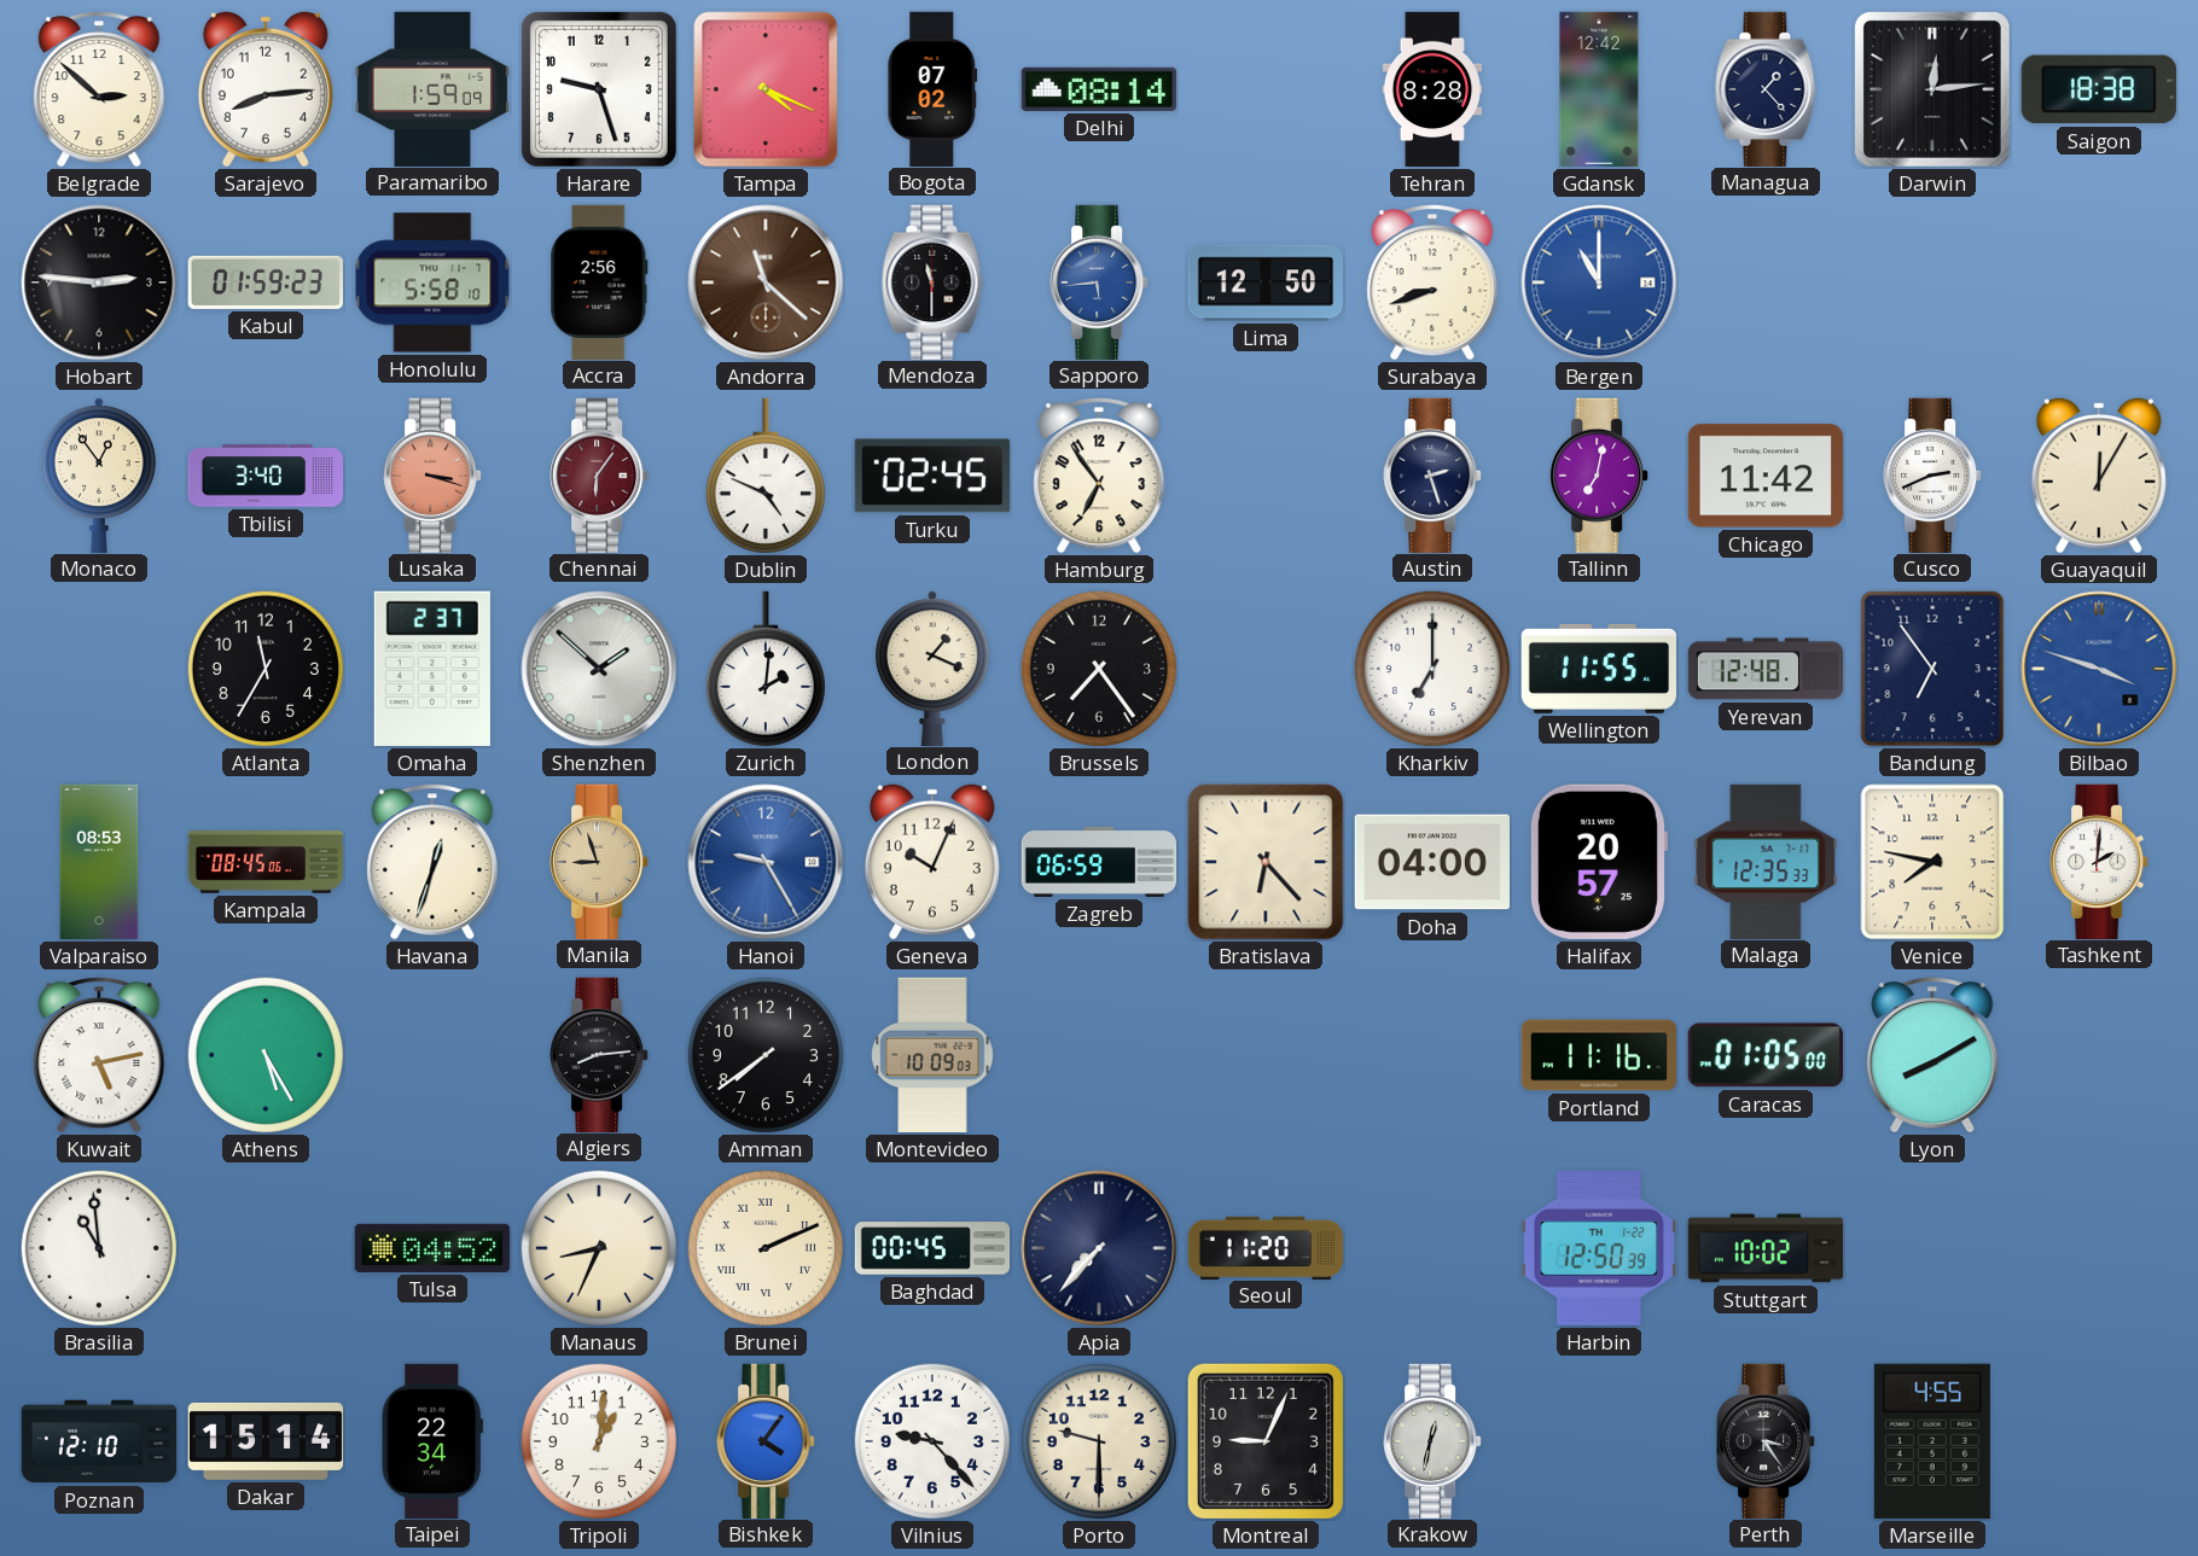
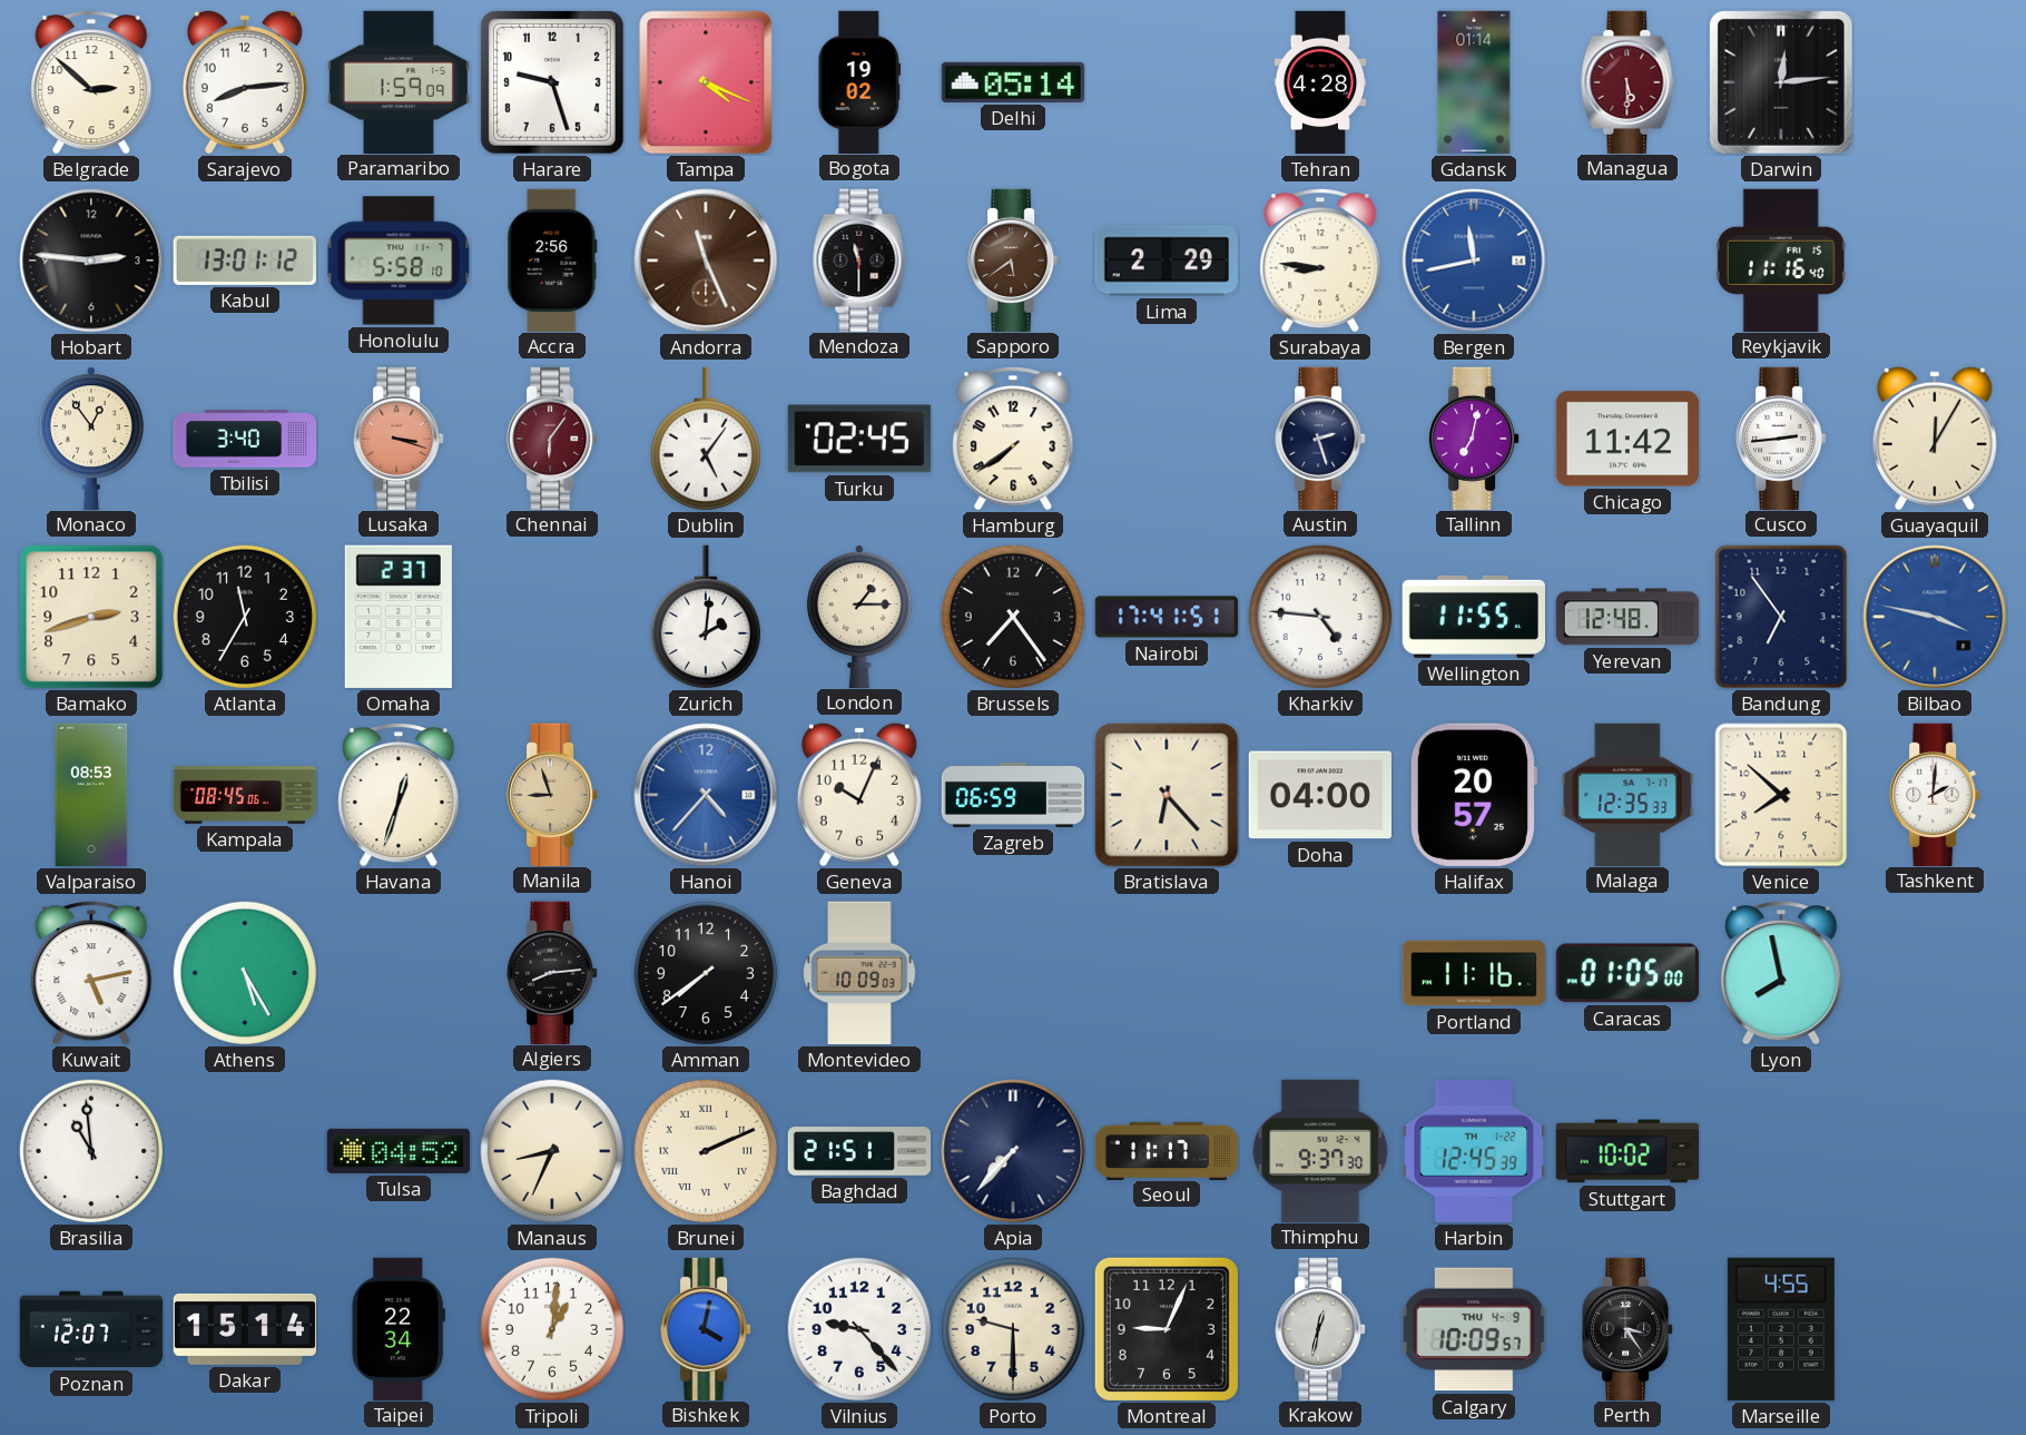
Bogota: 07:02 -> 19:02
Delhi: 08:14 -> 05:14
Tehran: 8:28 -> 4:28
Gdansk: 12:42 -> 01:14
Managua: 1:23 -> 5:30
Managua dial: navy -> burgundy
Saigon: 18:38 -> none
Kabul: 01:59 -> 13:01
Andorra: 11:22 -> 11:26
Sapporo: 5:44 -> 5:39
Sapporo dial: blue -> brown
Lima: 12:50 -> 2:29
Surabaya: 8:42 -> 8:46
Bergen: 11:00 -> 11:43
Reykjavik: none -> 11:16
Dublin: 4:49 -> 5:06
Hamburg: 6:54 -> 7:39
Cusco: 2:41 -> 2:44
Bamako: none -> 2:42
Shenzhen: 1:52 -> none
London: 1:19 -> 1:15
Nairobi: none -> 17:41
Kharkiv: 7:00 -> 4:46
Bilbao: 3:48 -> 3:47
Hanoi: 9:25 -> 4:37
Venice: 7:47 -> 7:52
Lyon: 8:10 -> 7:58
Baghdad: 00:45 -> 21:51
Seoul: 11:20 -> 11:17
Thimphu: none -> 9:37
Harbin: 12:50 -> 12:45
Poznan: 12:10 -> 12:07
Bishkek: 4:06 -> 4:02
Calgary: none -> 10:09
